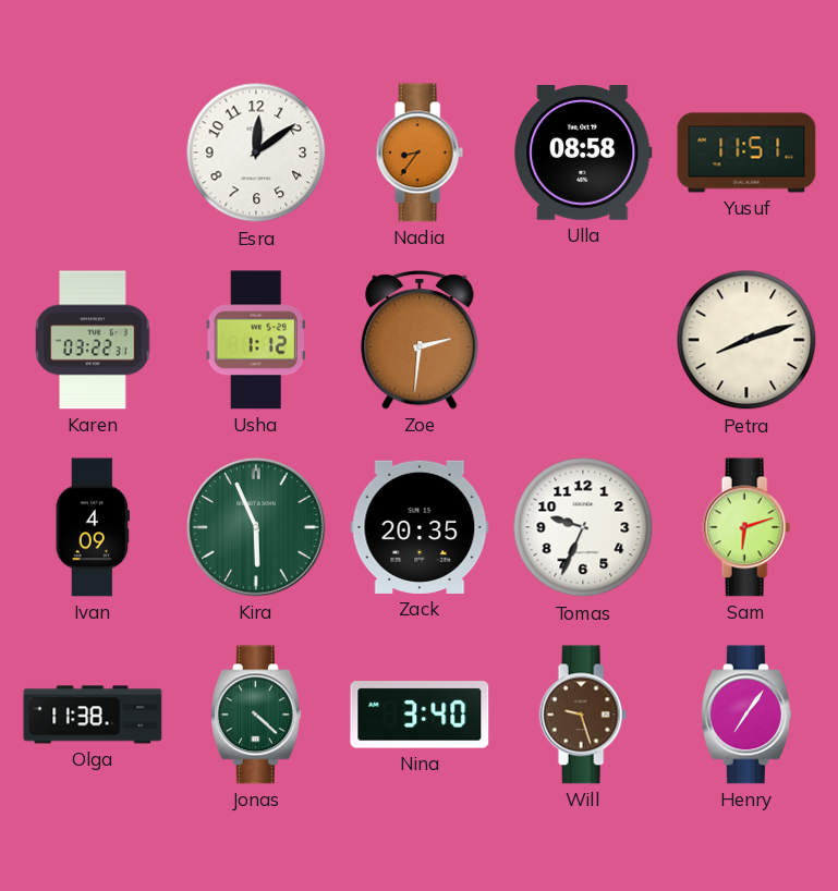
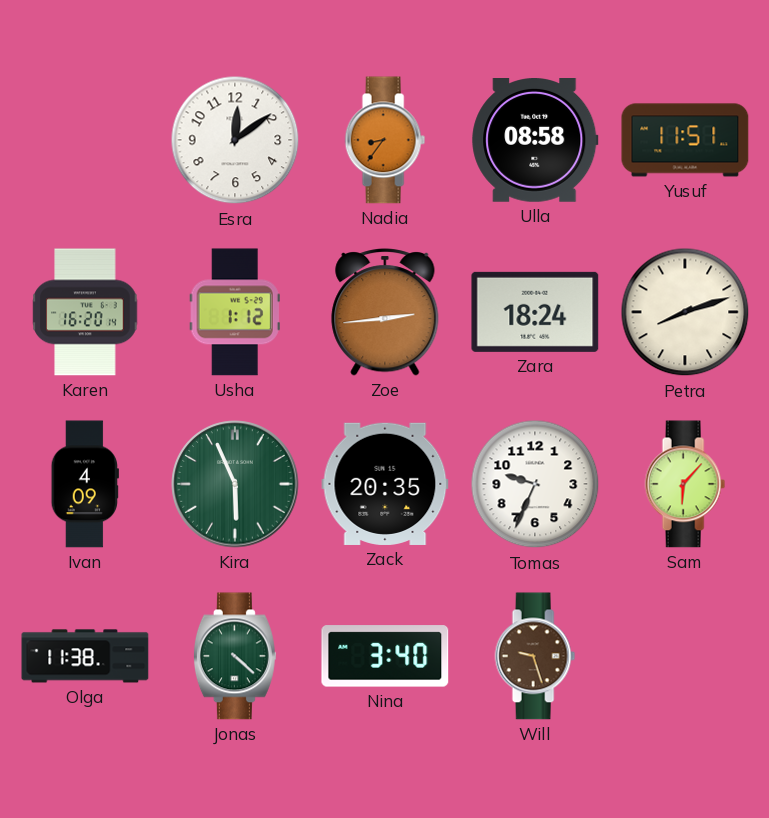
Karen: 03:22 -> 16:20
Zoe: 2:31 -> 2:44
Zara: none -> 18:24
Sam: 6:12 -> 6:07
Henry: 7:06 -> none
